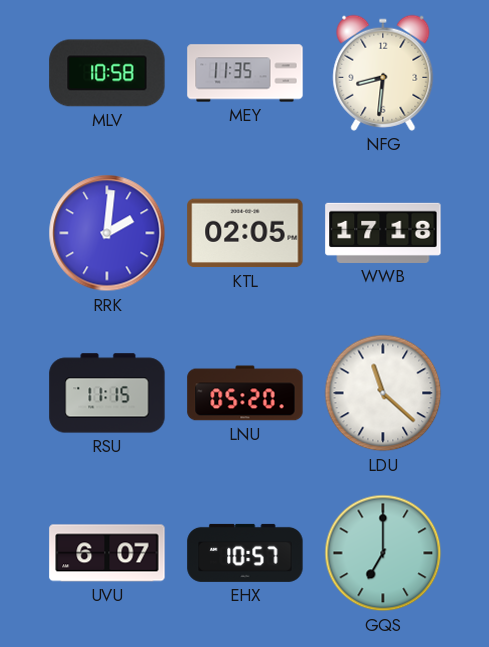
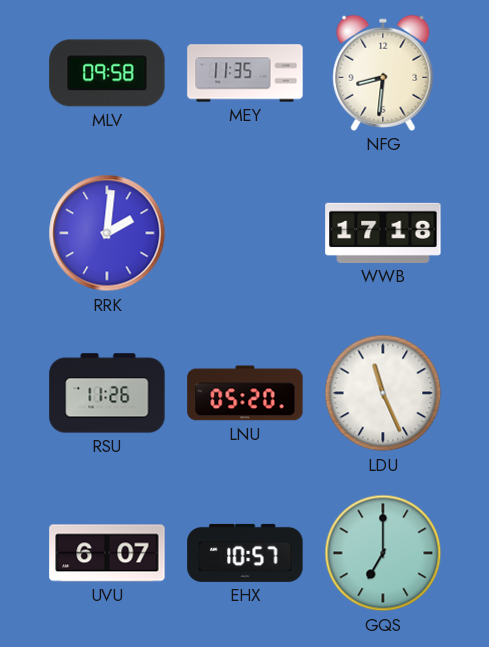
MLV: 10:58 -> 09:58
KTL: 02:05 -> none
RSU: 11:15 -> 11:26
LDU: 11:22 -> 11:26
